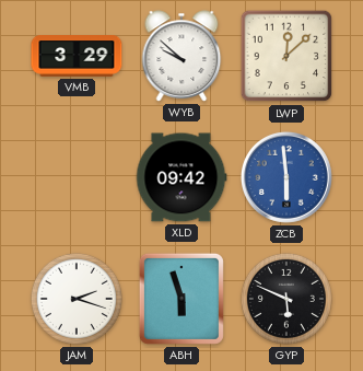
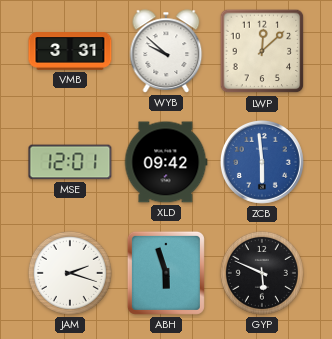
VMB: 3:29 -> 3:31
MSE: none -> 12:01
